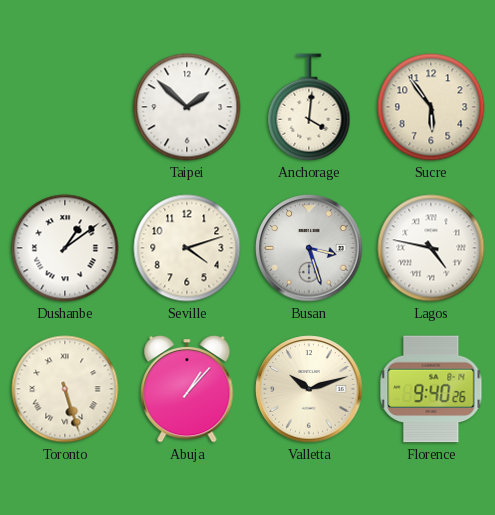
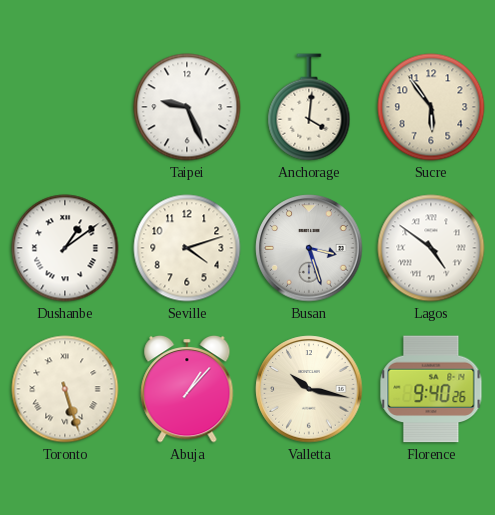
Taipei: 1:52 -> 9:26
Lagos: 4:47 -> 4:51
Valletta: 10:12 -> 10:17
